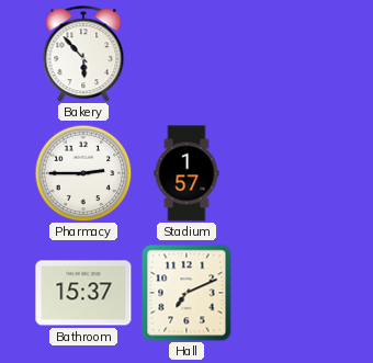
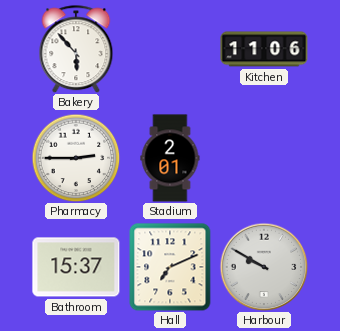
Kitchen: none -> 11:06
Stadium: 1:57 -> 2:01
Harbour: none -> 9:50
